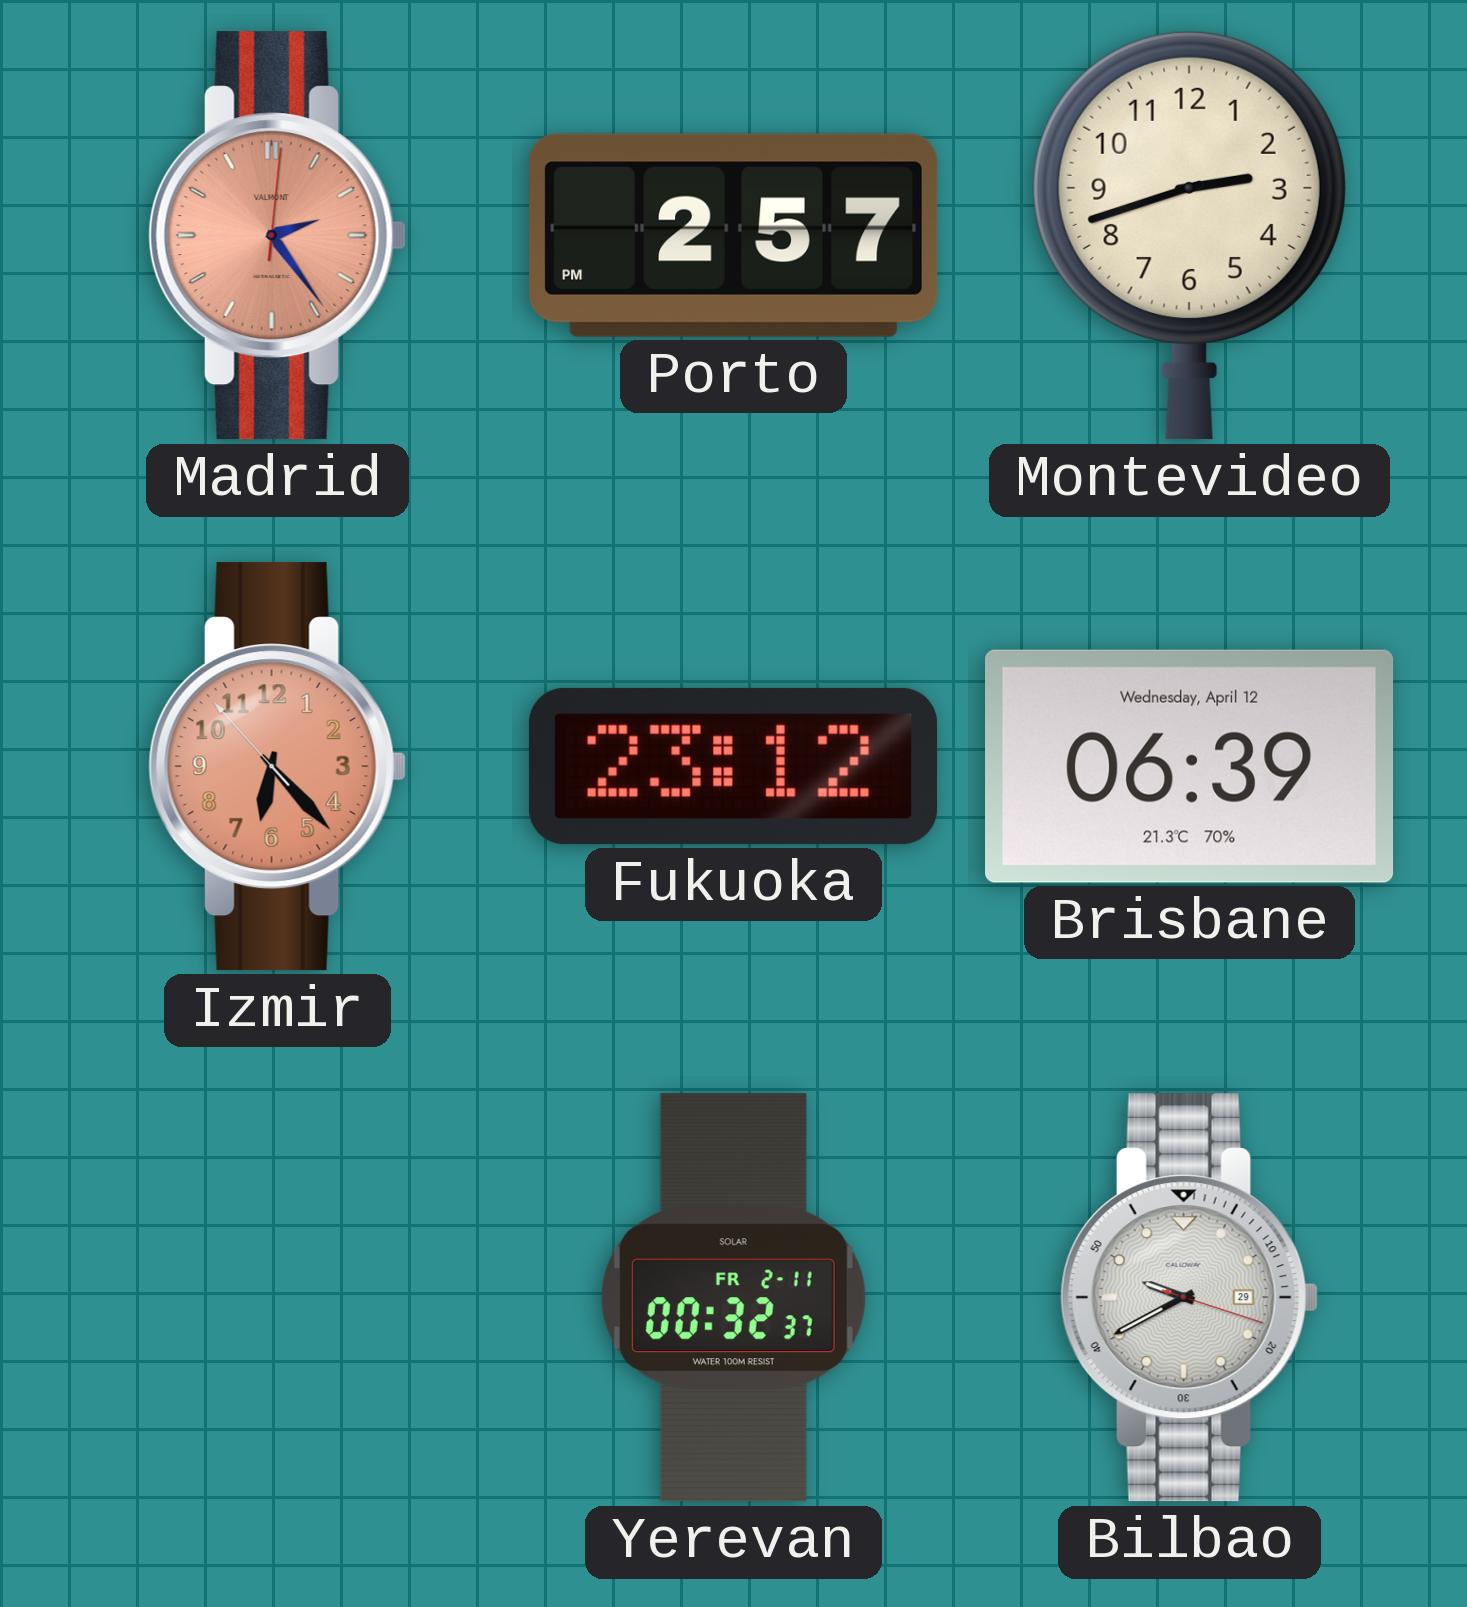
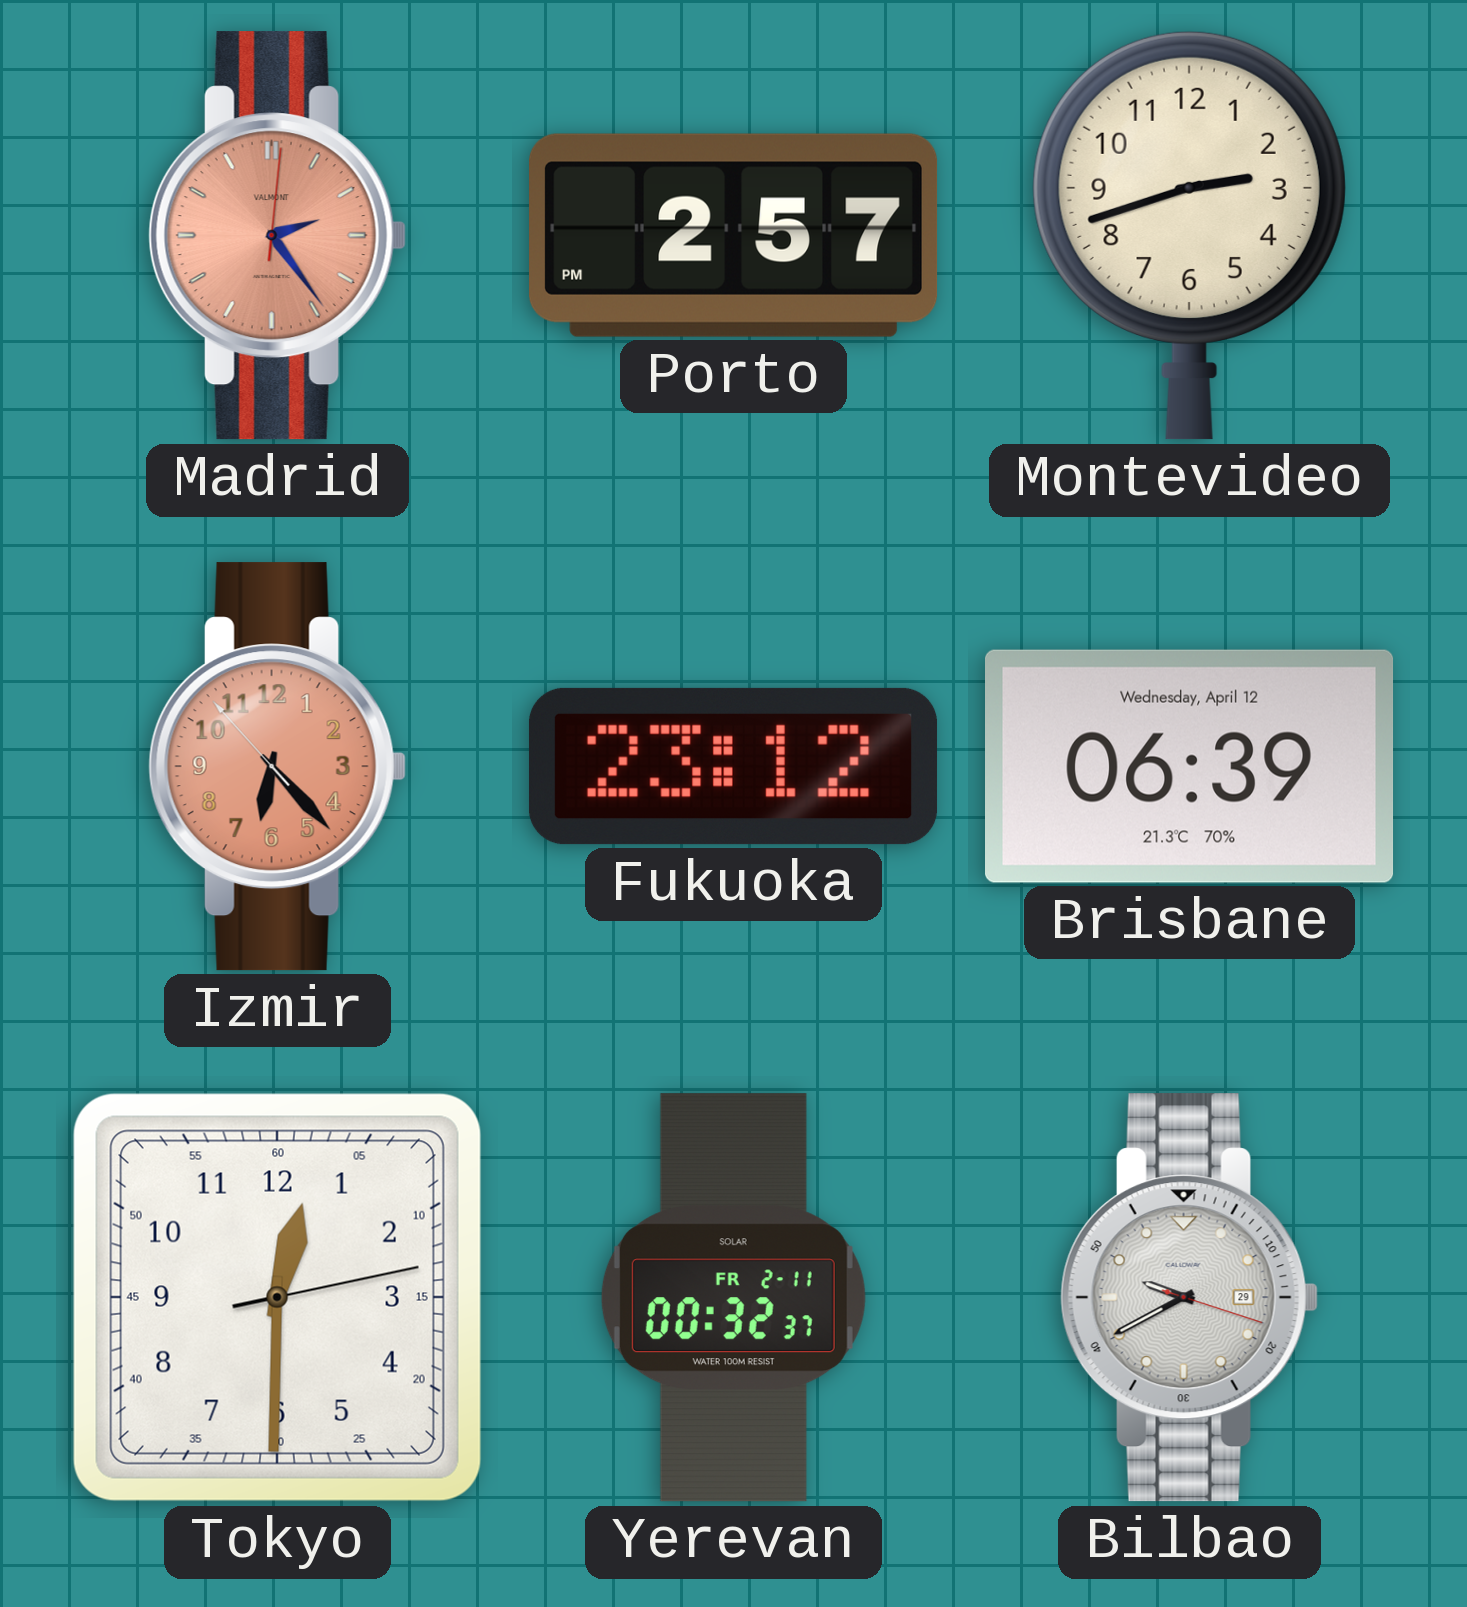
Tokyo: none -> 12:30
